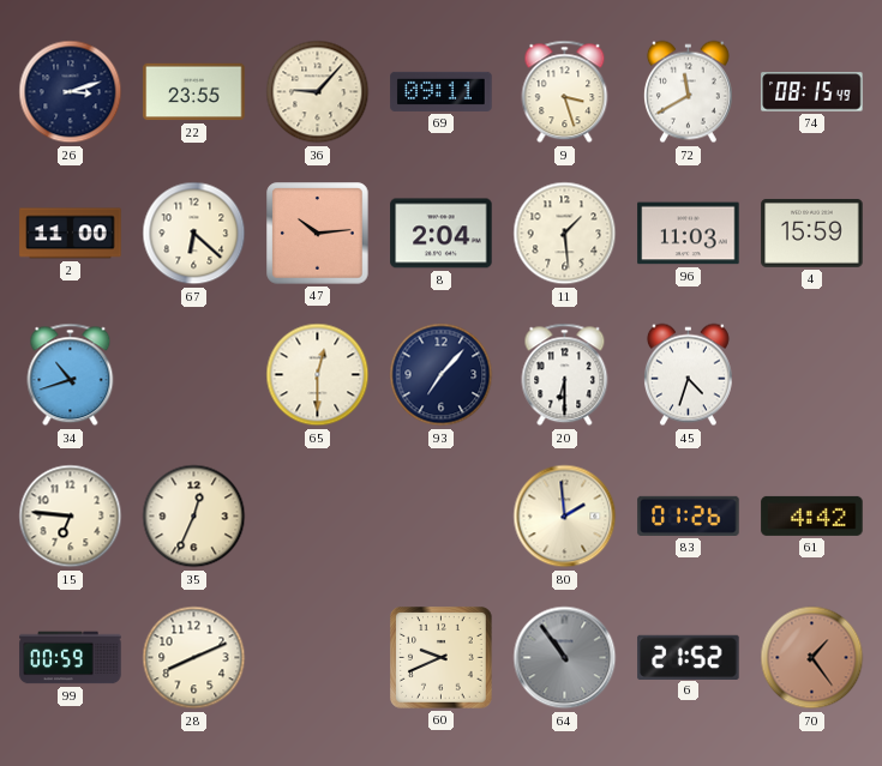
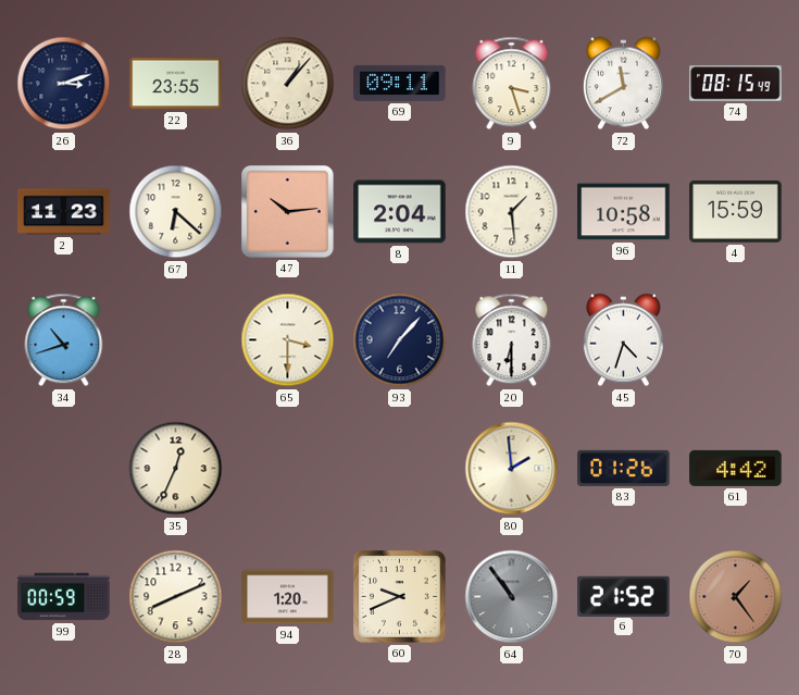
36: 9:07 -> 1:07
2: 11:00 -> 11:23
96: 11:03 -> 10:58
65: 12:30 -> 3:30
15: 6:46 -> none
94: none -> 1:20
